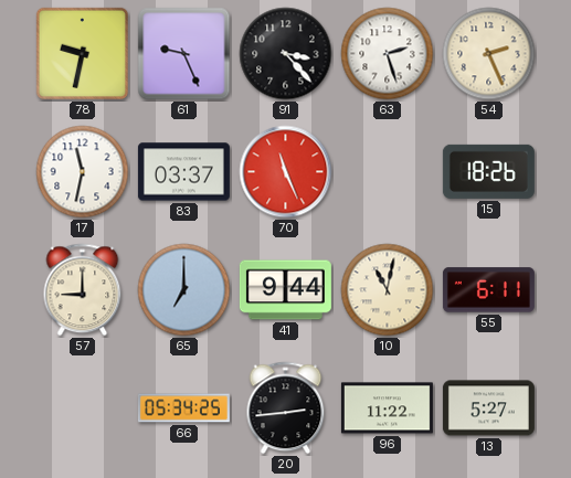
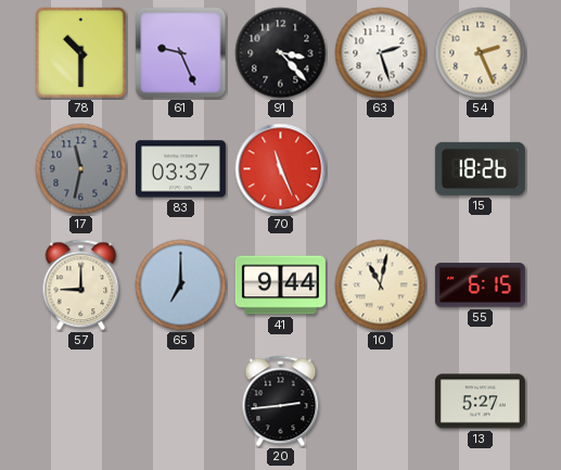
78: 9:32 -> 10:30
17 dial: white -> grey
55: 6:11 -> 6:15
66: 05:34 -> none
96: 11:22 -> none
